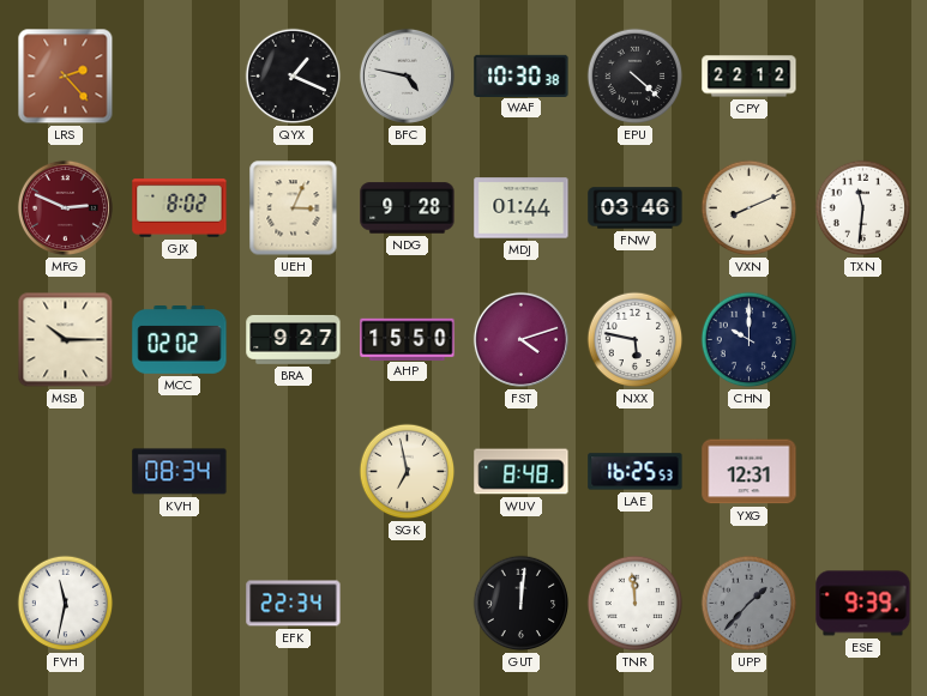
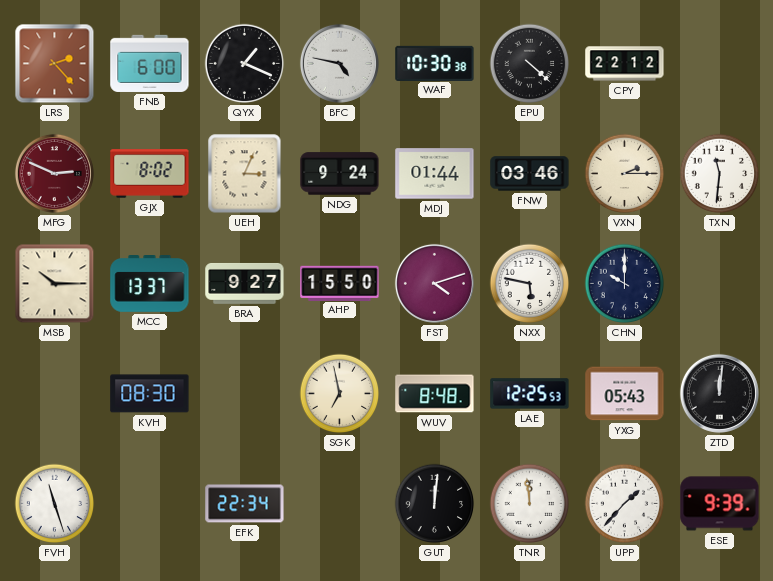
FNB: none -> 6:00
NDG: 9:28 -> 9:24
VXN: 8:11 -> 2:15
MCC: 02:02 -> 13:37
KVH: 08:34 -> 08:30
LAE: 16:25 -> 12:25
YXG: 12:31 -> 05:43
ZTD: none -> 12:01
FVH: 11:32 -> 11:27
UPP dial: grey -> white
